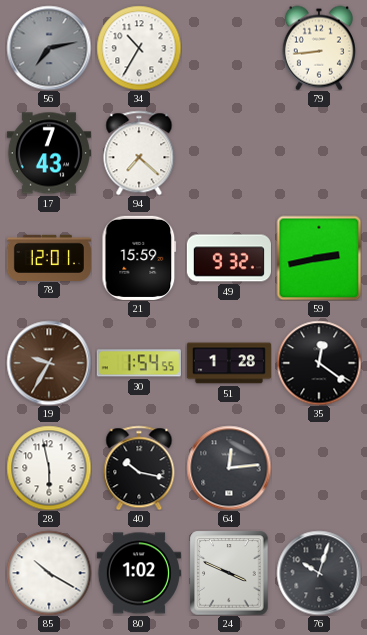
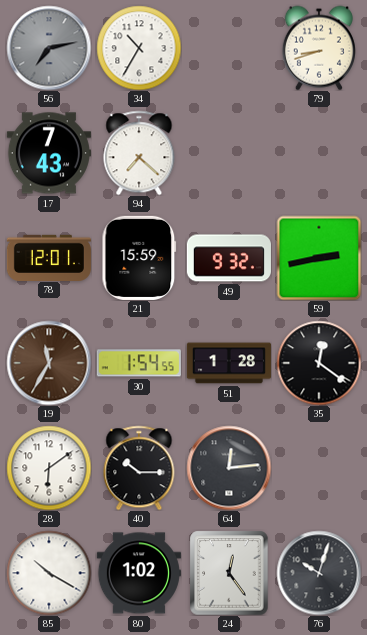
79: 8:44 -> 8:42
19: 9:35 -> 11:35
28: 5:58 -> 6:09
40: 10:17 -> 10:15
24: 3:49 -> 12:24
